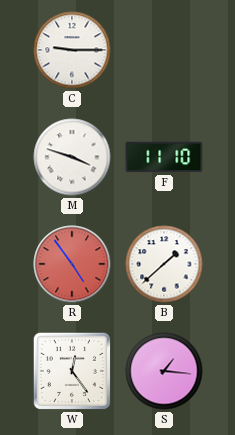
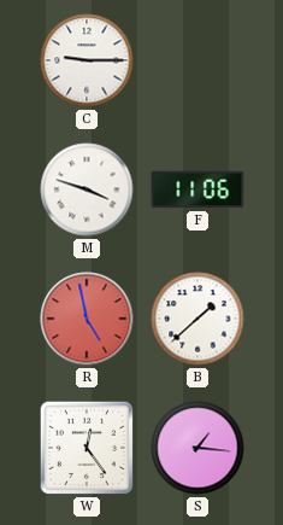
F: 11:10 -> 11:06
R: 4:54 -> 4:58
